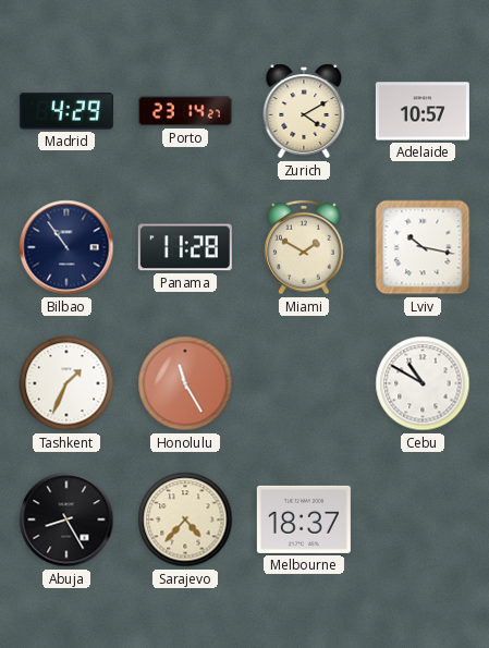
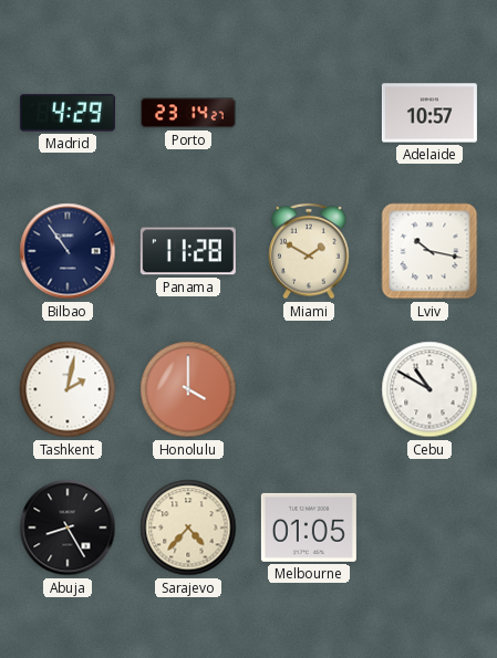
Zurich: 4:10 -> none
Tashkent: 1:34 -> 2:02
Honolulu: 11:25 -> 4:00
Melbourne: 18:37 -> 01:05
